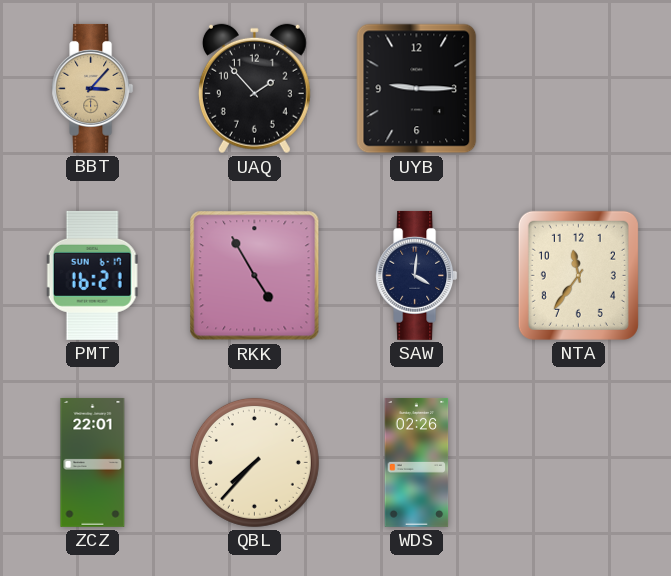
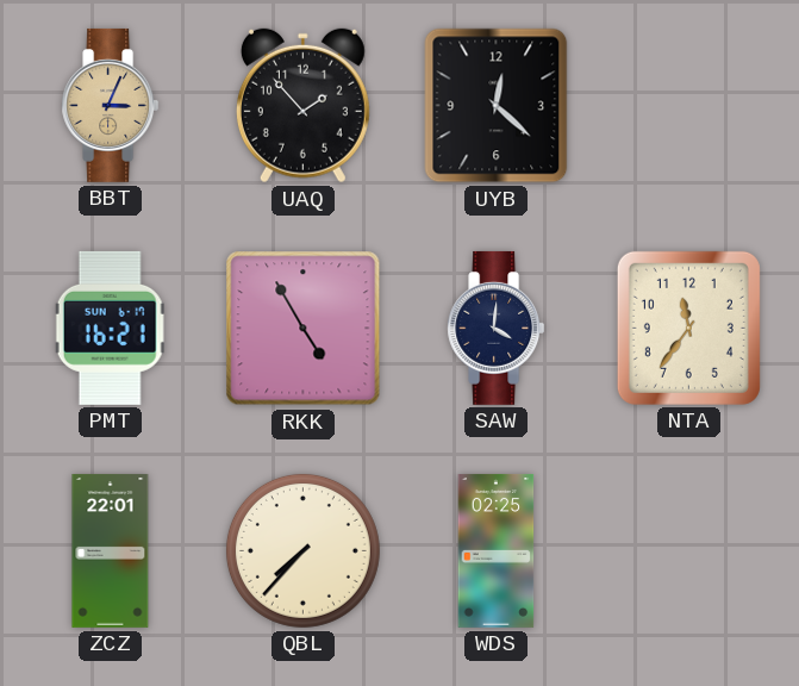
BBT: 3:07 -> 3:04
UYB: 9:15 -> 12:22
WDS: 02:26 -> 02:25
